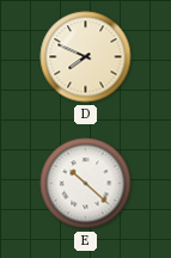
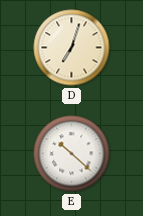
D: 7:49 -> 7:03
